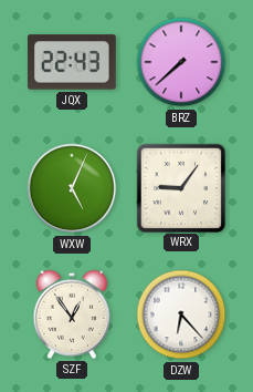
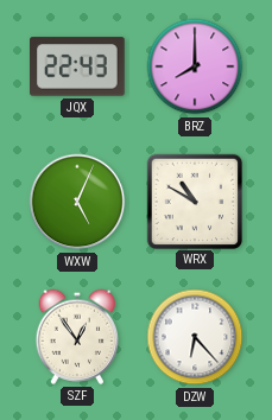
BRZ: 7:38 -> 8:00
WRX: 9:06 -> 10:50
